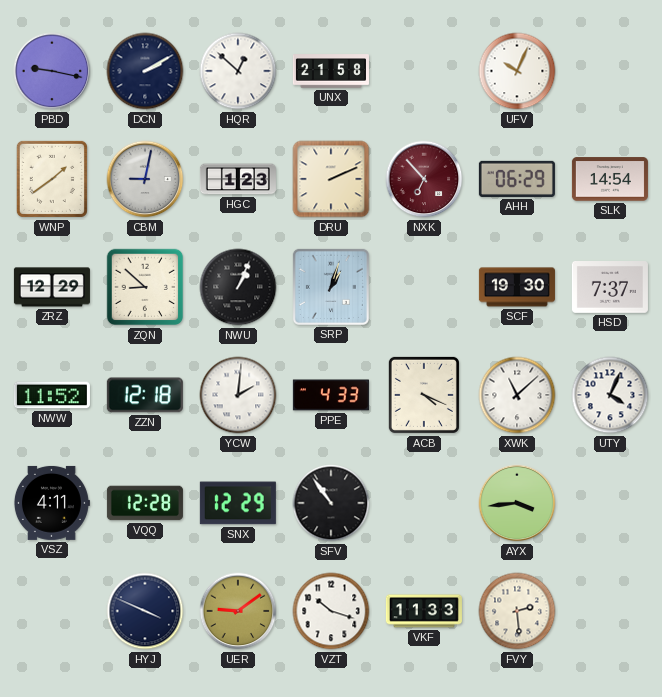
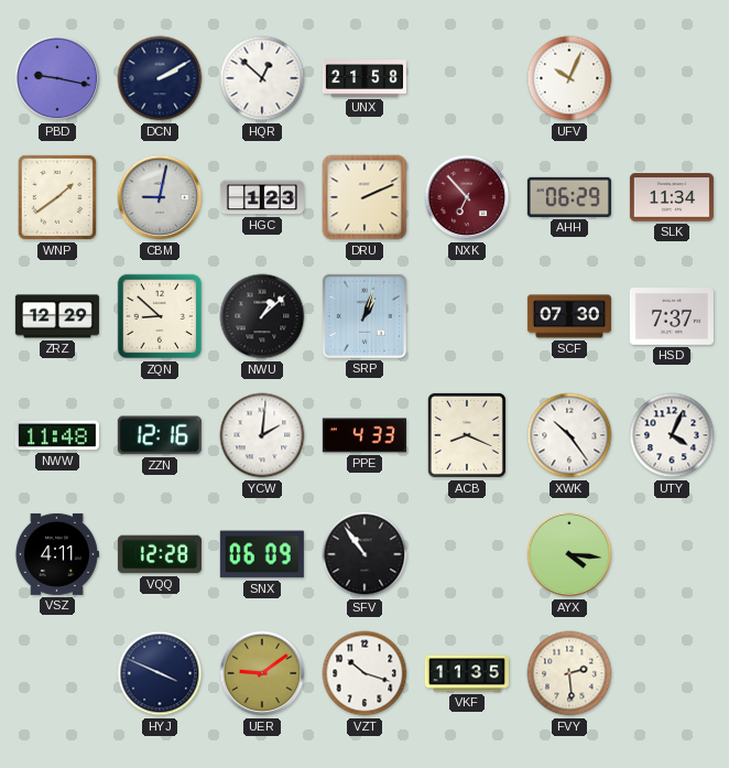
SLK: 14:54 -> 11:34
NWU: 1:04 -> 1:08
SCF: 19:30 -> 07:30
NWW: 11:52 -> 11:48
ZZN: 12:18 -> 12:16
ACB: 4:19 -> 8:19
XWK: 11:08 -> 10:24
SNX: 12:29 -> 06:09
AYX: 3:44 -> 4:16
VKF: 11:33 -> 11:35
